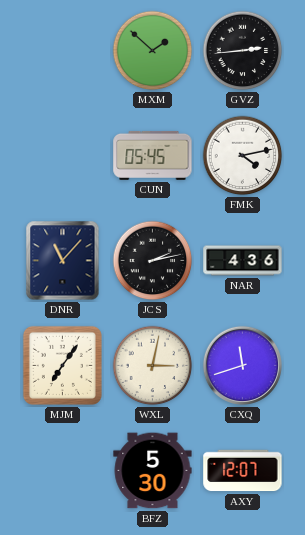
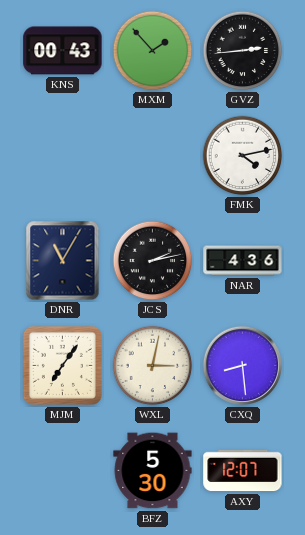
KNS: none -> 00:43
MXM: 1:52 -> 1:53
CUN: 05:45 -> none
DNR: 11:07 -> 11:05
CXQ: 11:42 -> 8:29
